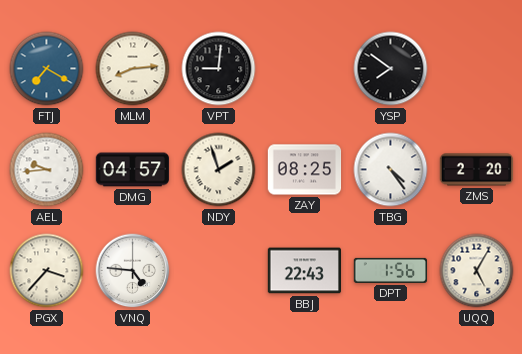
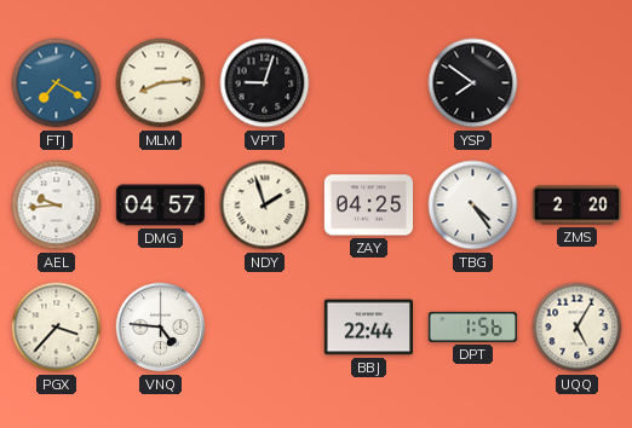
VPT: 9:01 -> 9:03
ZAY: 08:25 -> 04:25
BBJ: 22:43 -> 22:44
